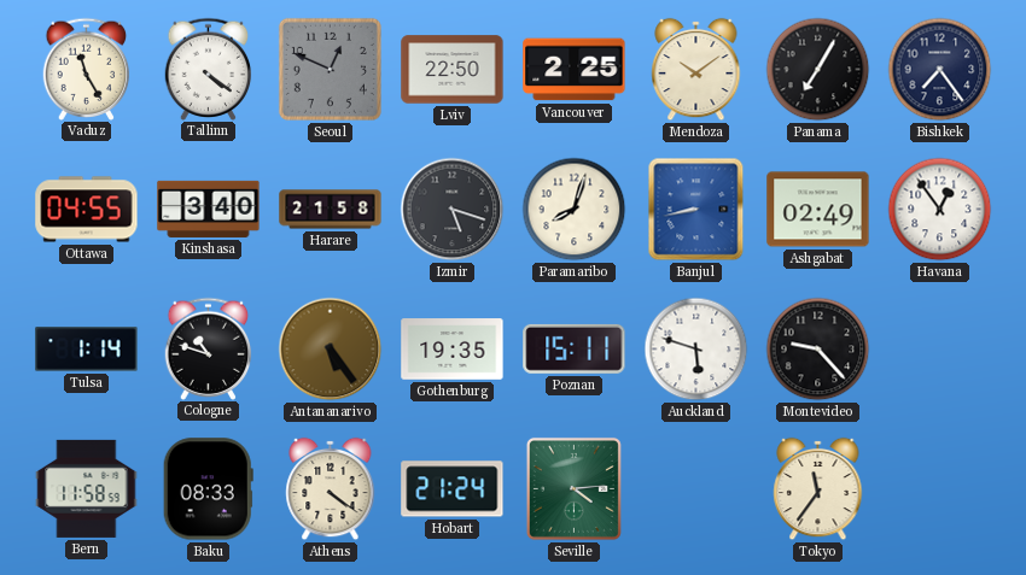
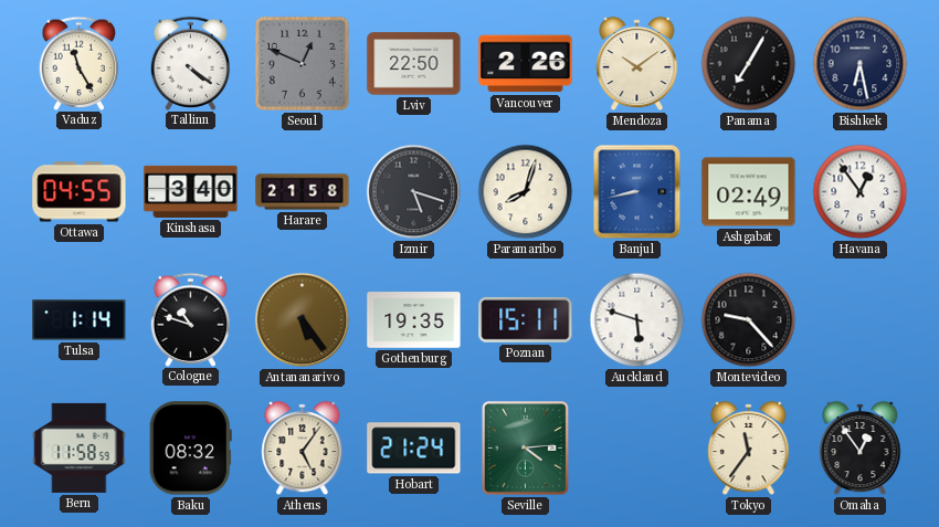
Vancouver: 2:25 -> 2:26
Bishkek: 7:24 -> 6:28
Baku: 08:33 -> 08:32
Athens: 4:21 -> 5:06
Omaha: none -> 12:54
